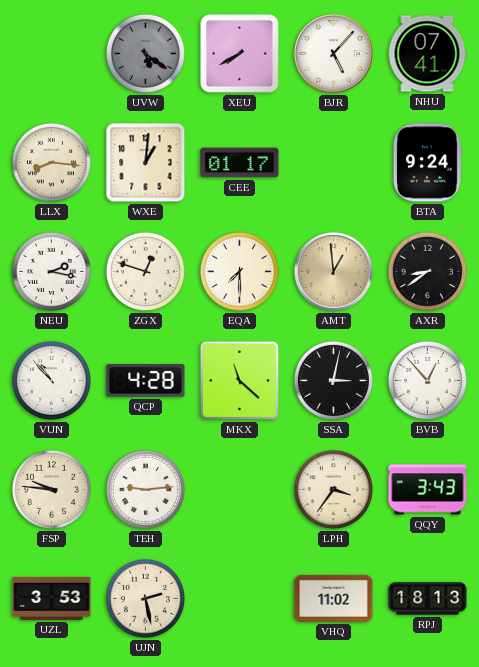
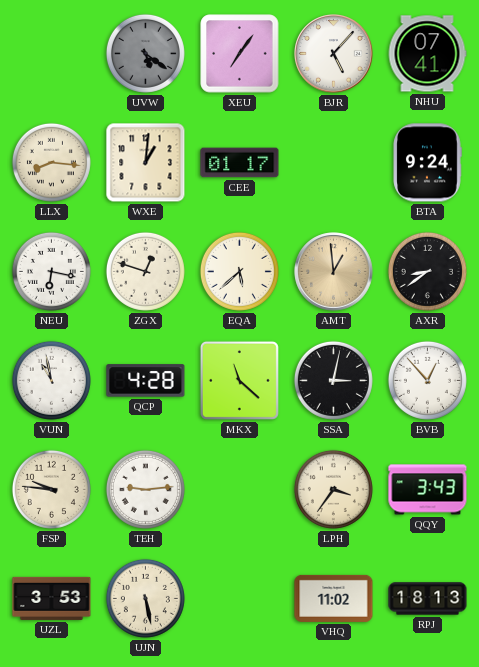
XEU: 7:40 -> 7:06
NEU: 2:17 -> 6:17
EQA: 7:30 -> 5:38
VUN: 10:53 -> 10:58
UJN: 2:28 -> 5:28
